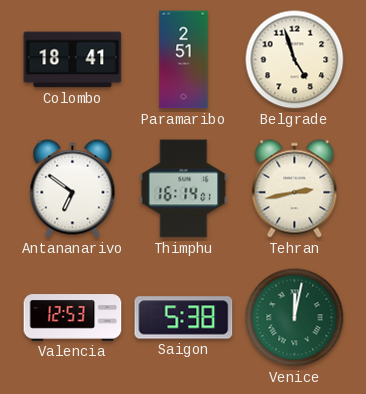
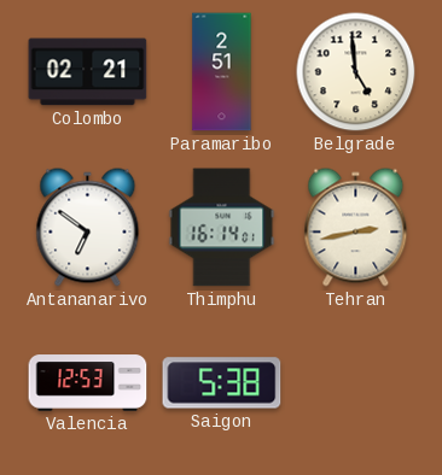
Colombo: 18:41 -> 02:21
Belgrade: 4:57 -> 4:59
Venice: 12:02 -> none
